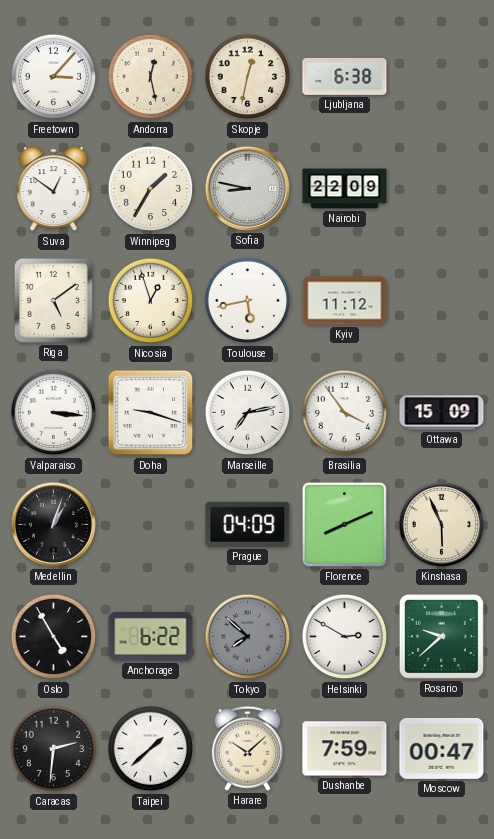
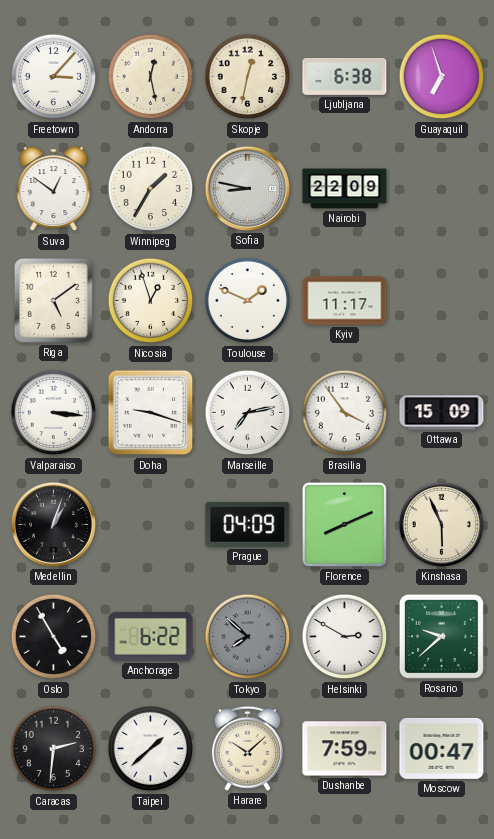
Guayaquil: none -> 6:57
Toulouse: 5:43 -> 1:49
Kyiv: 11:12 -> 11:17
